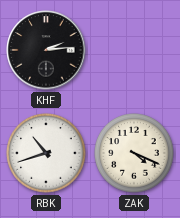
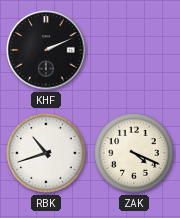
KHF: 2:14 -> 2:11
